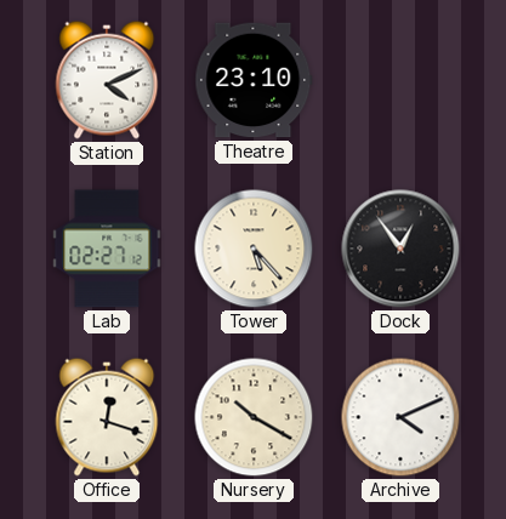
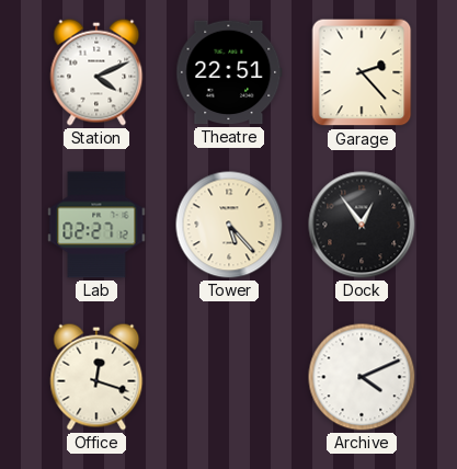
Theatre: 23:10 -> 22:51
Garage: none -> 2:23
Nursery: 10:20 -> none
